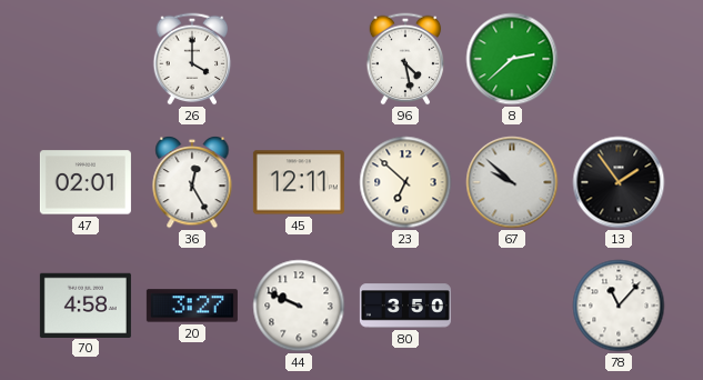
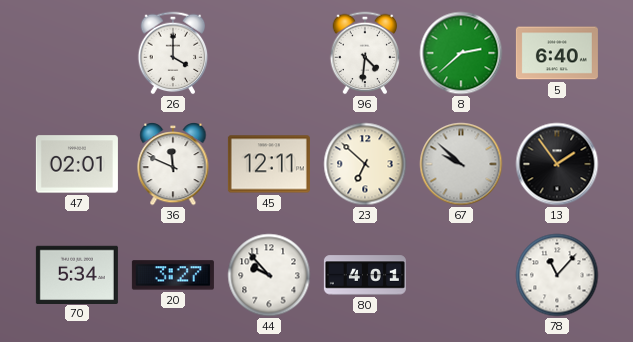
96: 4:28 -> 4:31
5: none -> 6:40
36: 12:25 -> 11:49
70: 4:58 -> 5:34
44: 9:49 -> 9:53
80: 3:50 -> 4:01
